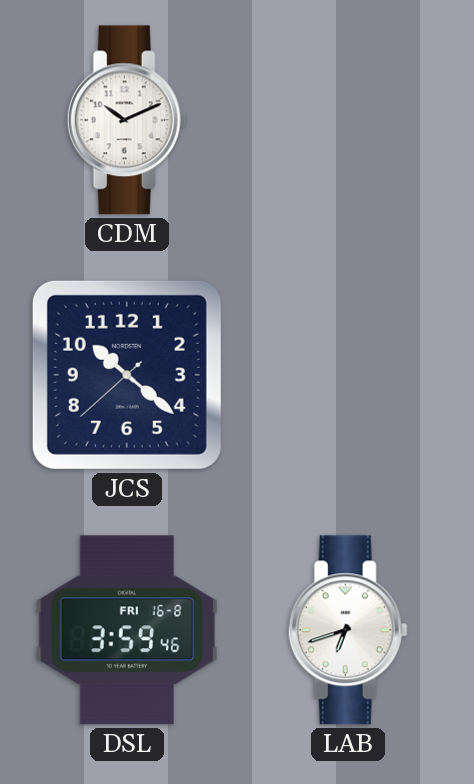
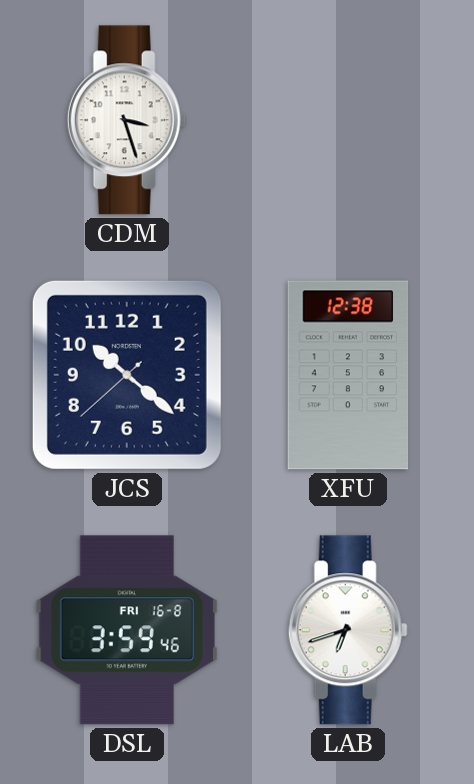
CDM: 10:11 -> 3:27
XFU: none -> 12:38
